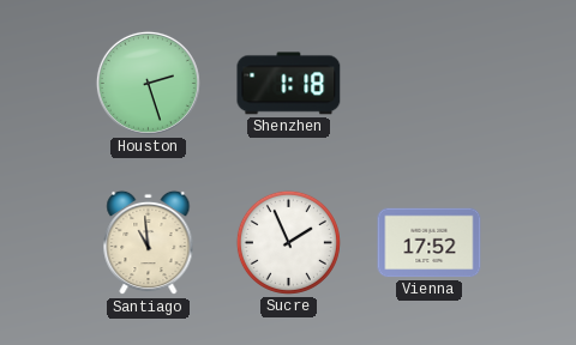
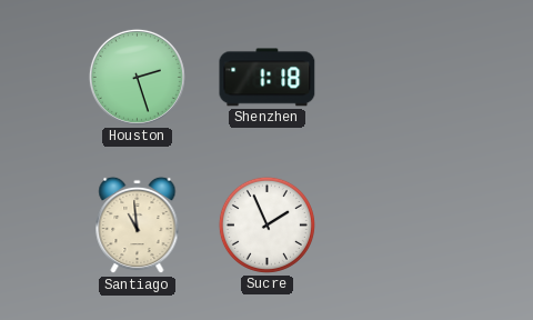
Vienna: 17:52 -> none
